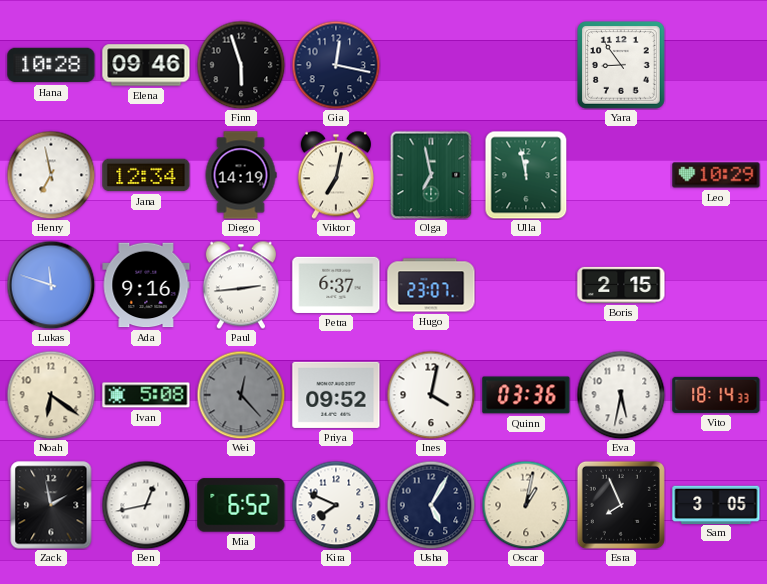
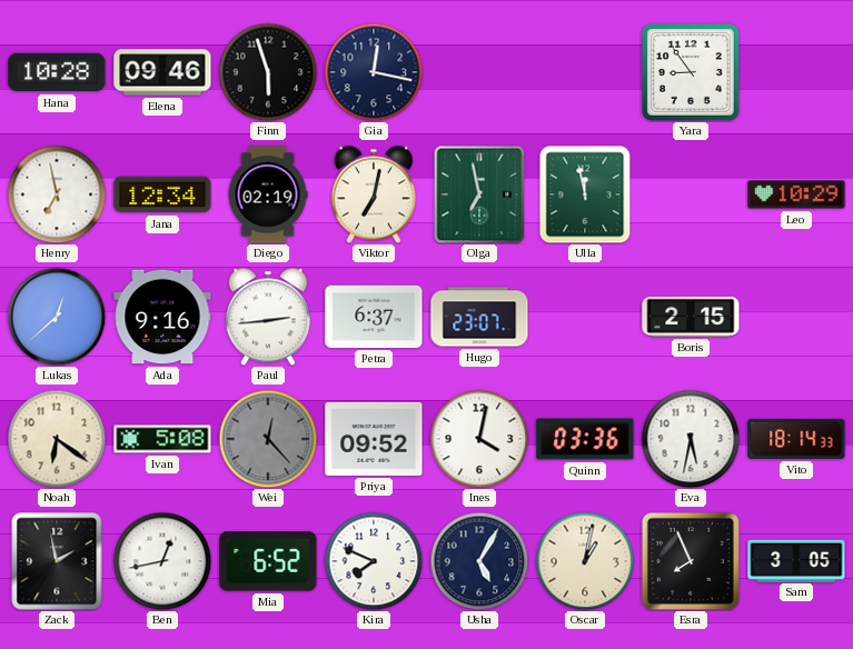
Diego: 14:19 -> 02:19
Lukas: 11:48 -> 12:38
